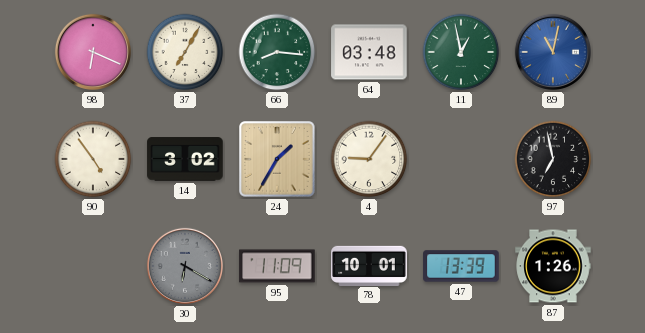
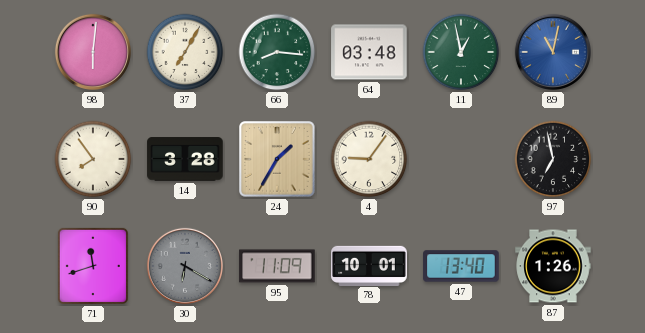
98: 6:19 -> 6:01
90: 4:54 -> 7:54
14: 3:02 -> 3:28
71: none -> 11:42
47: 13:39 -> 13:40
